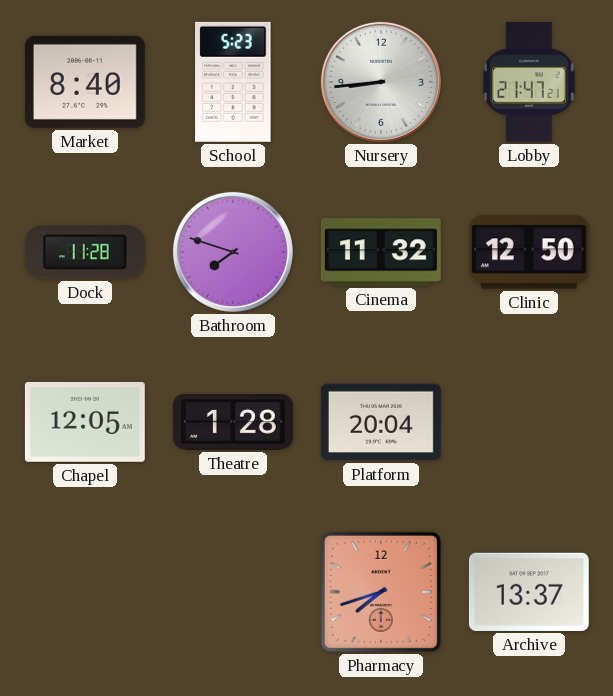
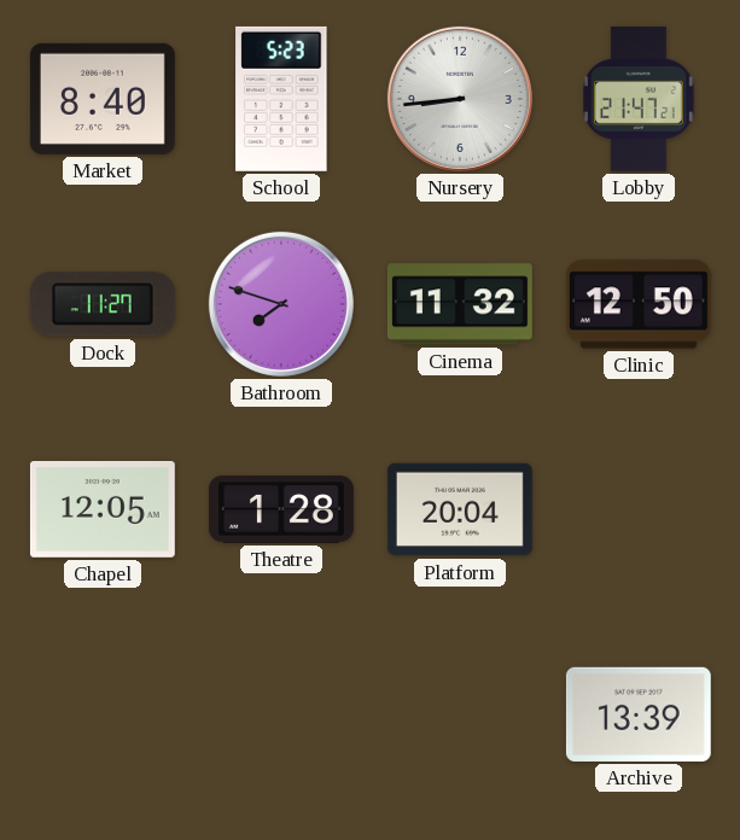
Dock: 11:28 -> 11:27
Pharmacy: 7:42 -> none
Archive: 13:37 -> 13:39
